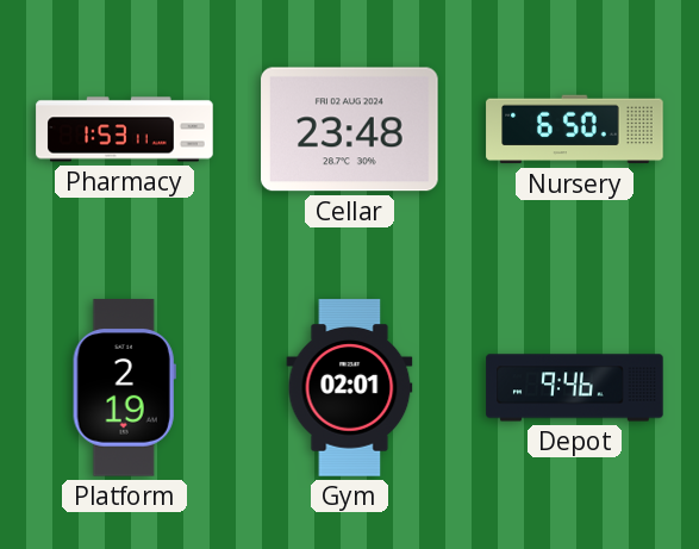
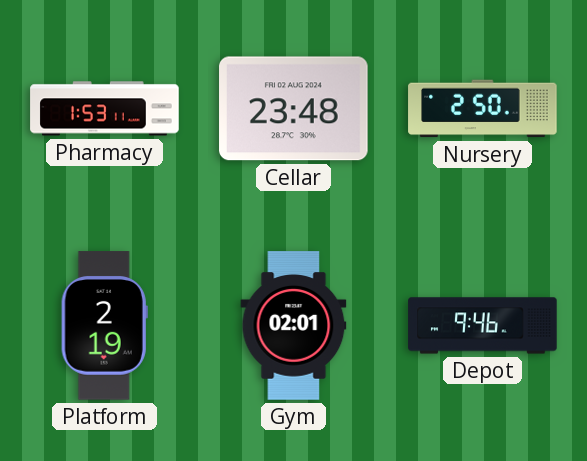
Nursery: 6:50 -> 2:50
